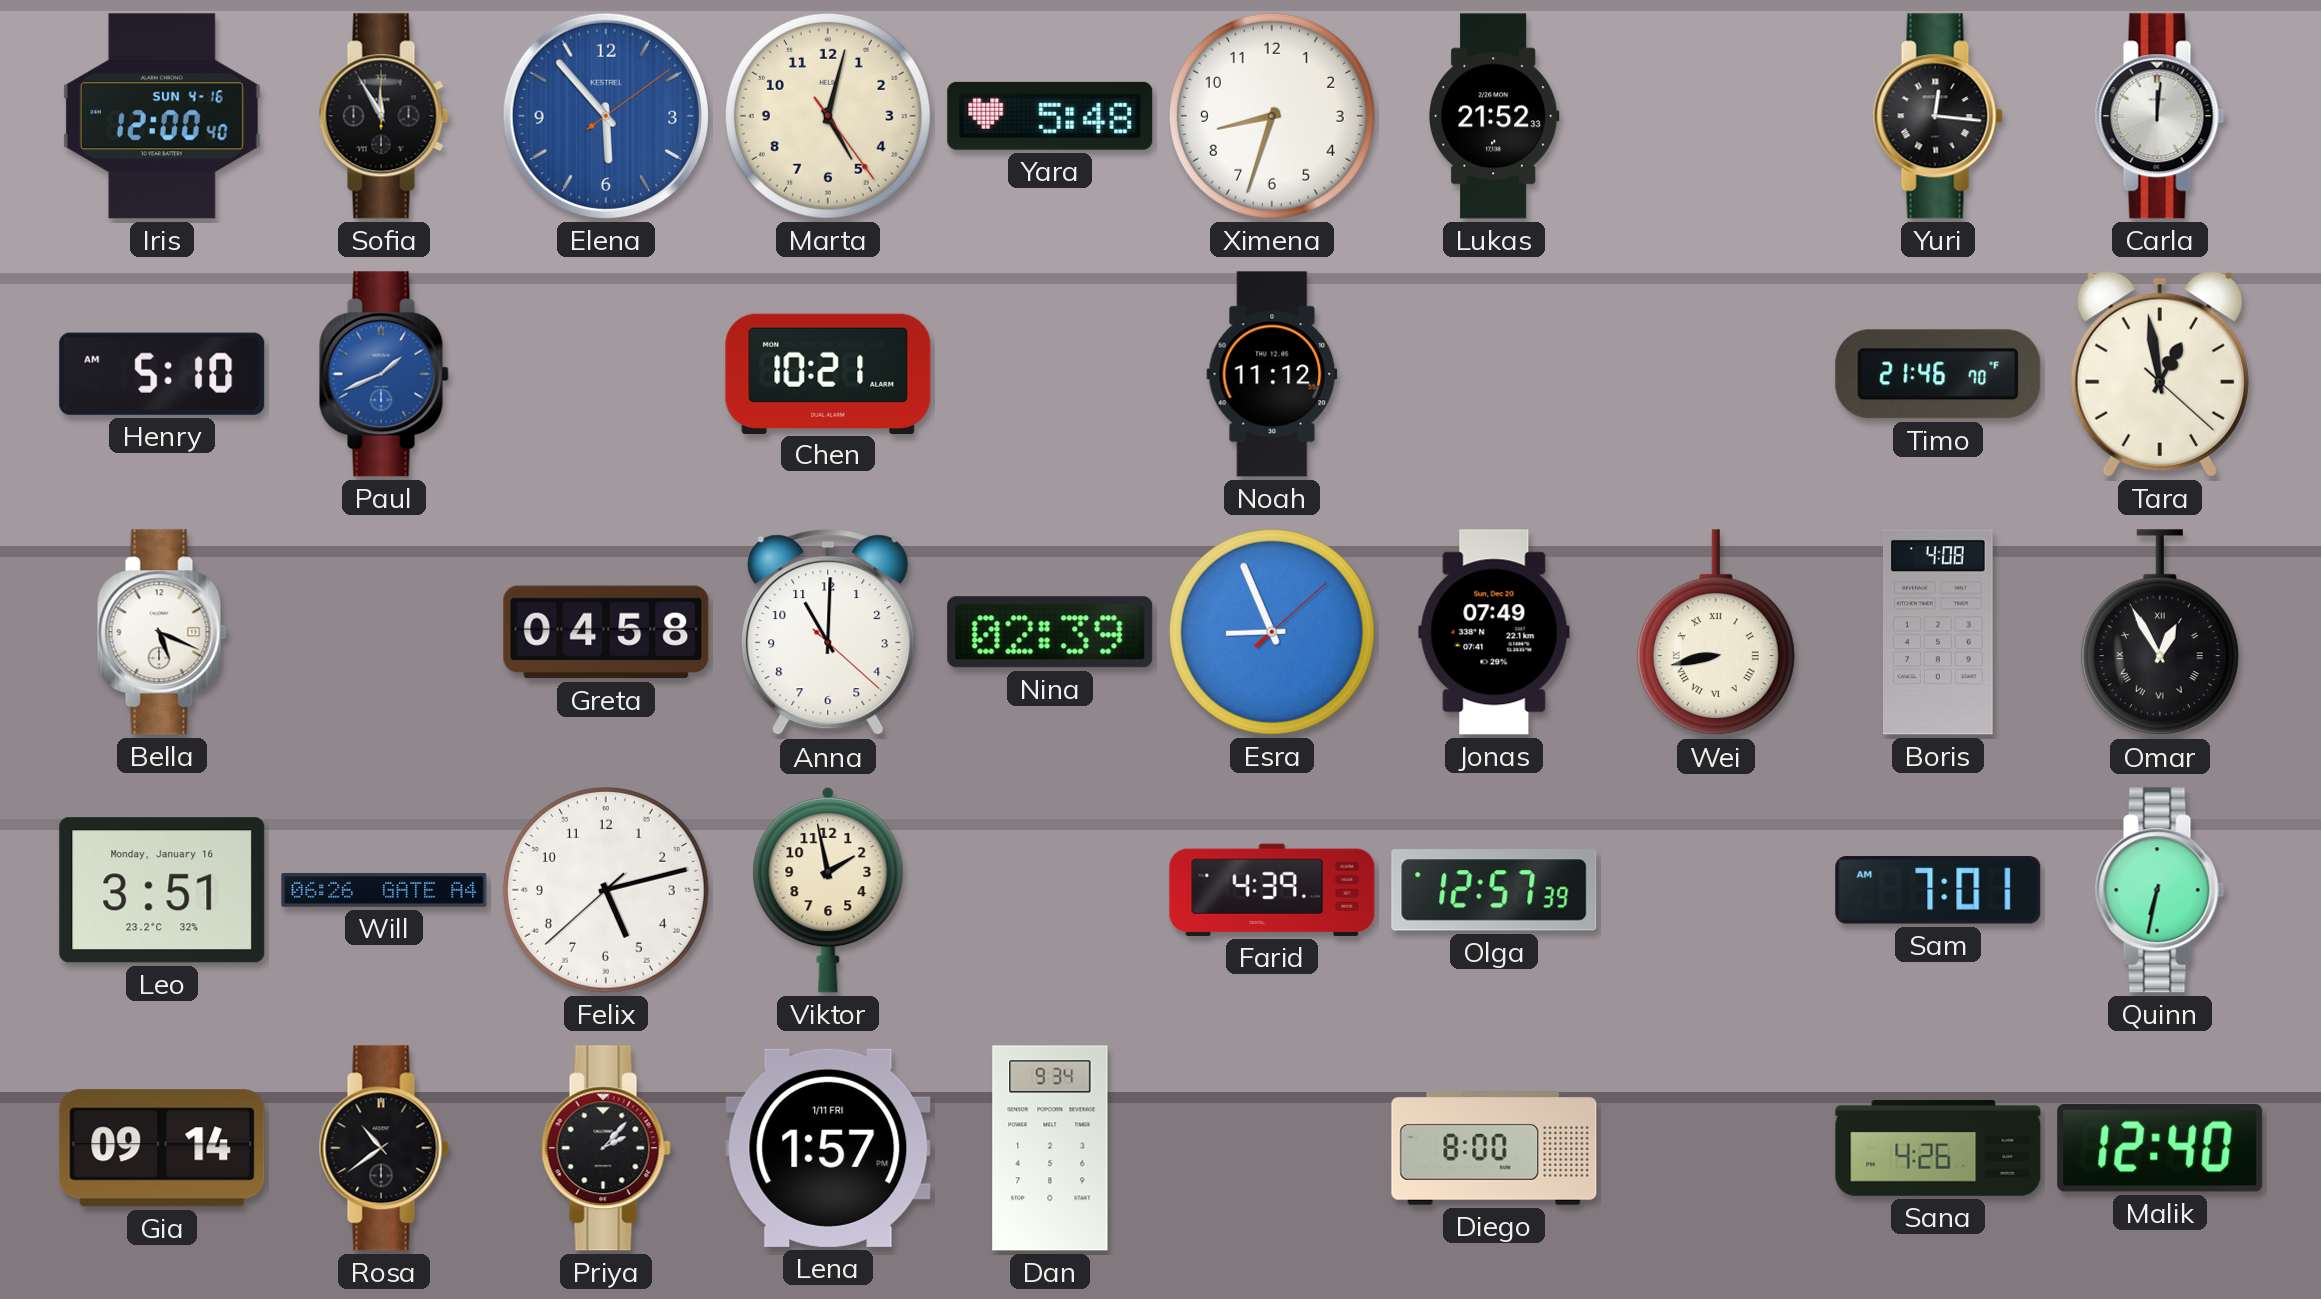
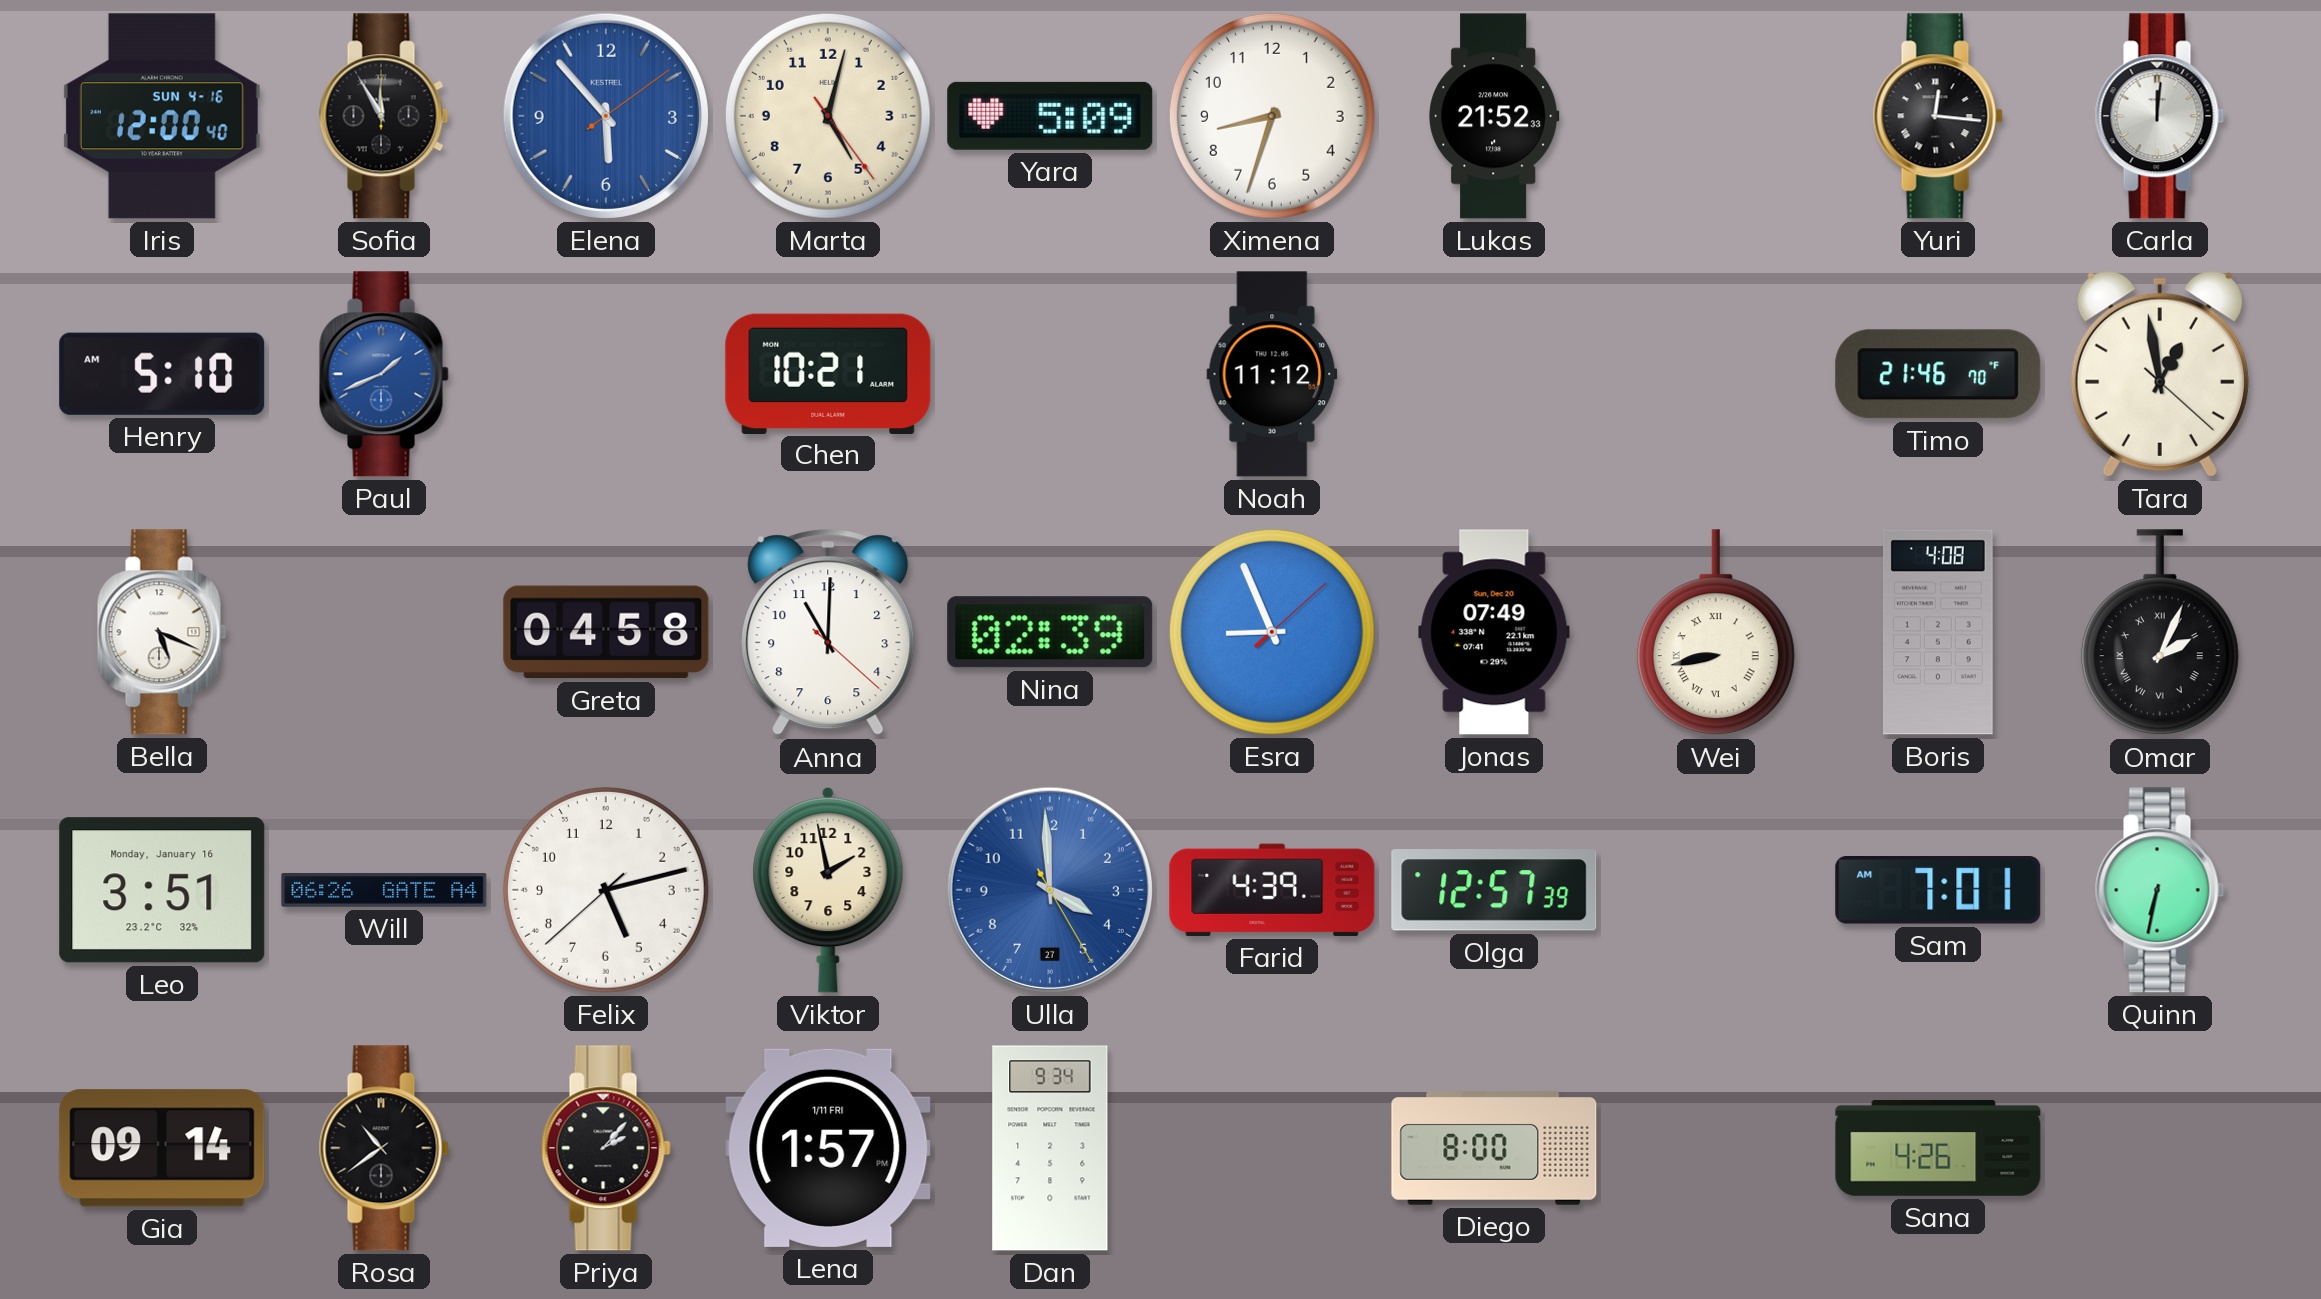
Yara: 5:48 -> 5:09
Omar: 12:55 -> 2:04
Ulla: none -> 3:59
Malik: 12:40 -> none
